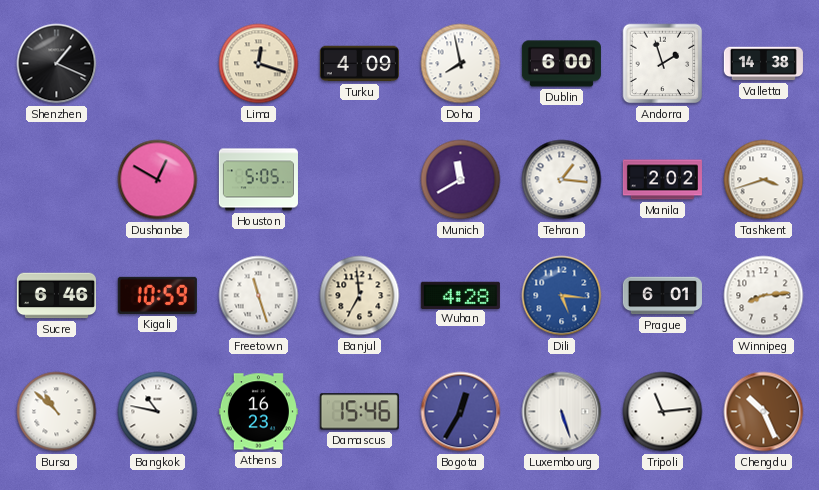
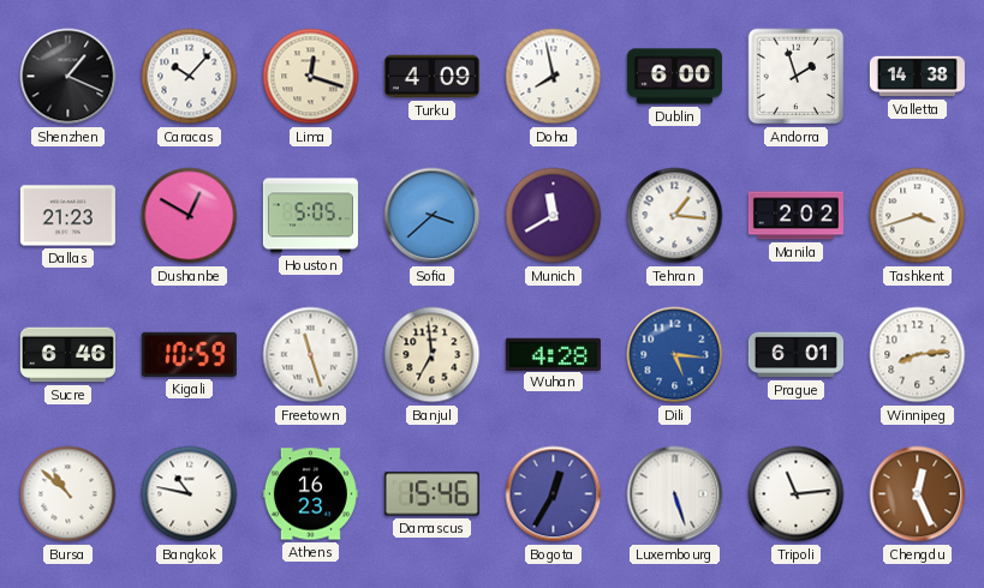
Caracas: none -> 10:07
Dallas: none -> 21:23
Sofia: none -> 3:38
Chengdu: 10:26 -> 12:26
